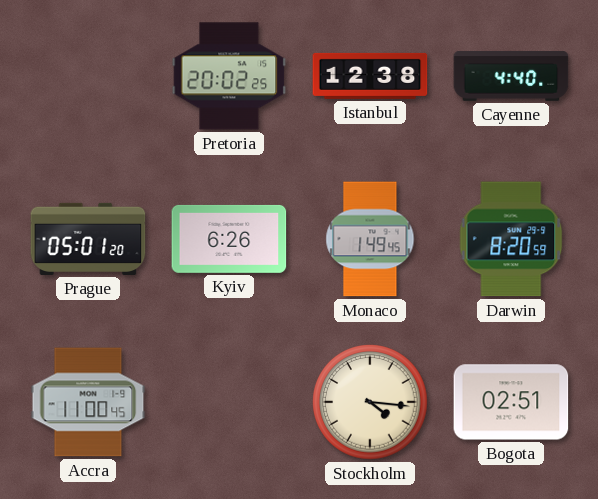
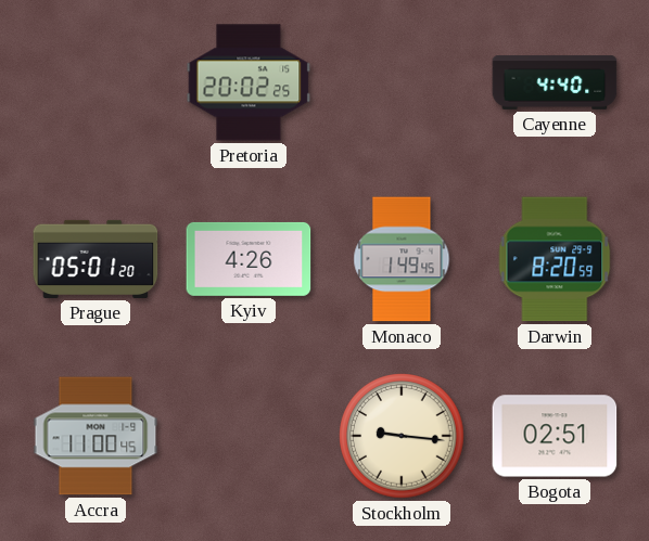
Istanbul: 12:38 -> none
Kyiv: 6:26 -> 4:26
Stockholm: 4:16 -> 9:16
